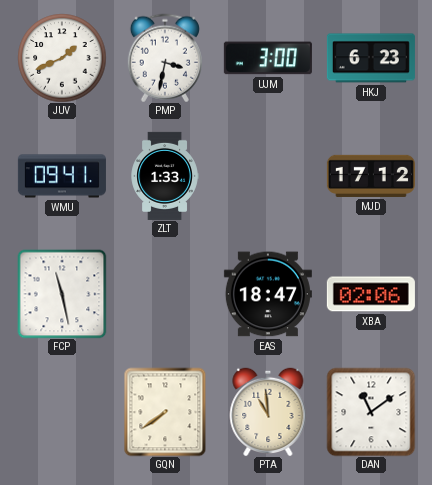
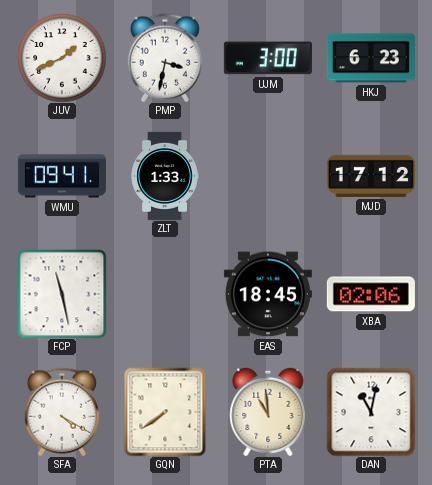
EAS: 18:47 -> 18:45
SFA: none -> 4:20
DAN: 11:09 -> 11:02
